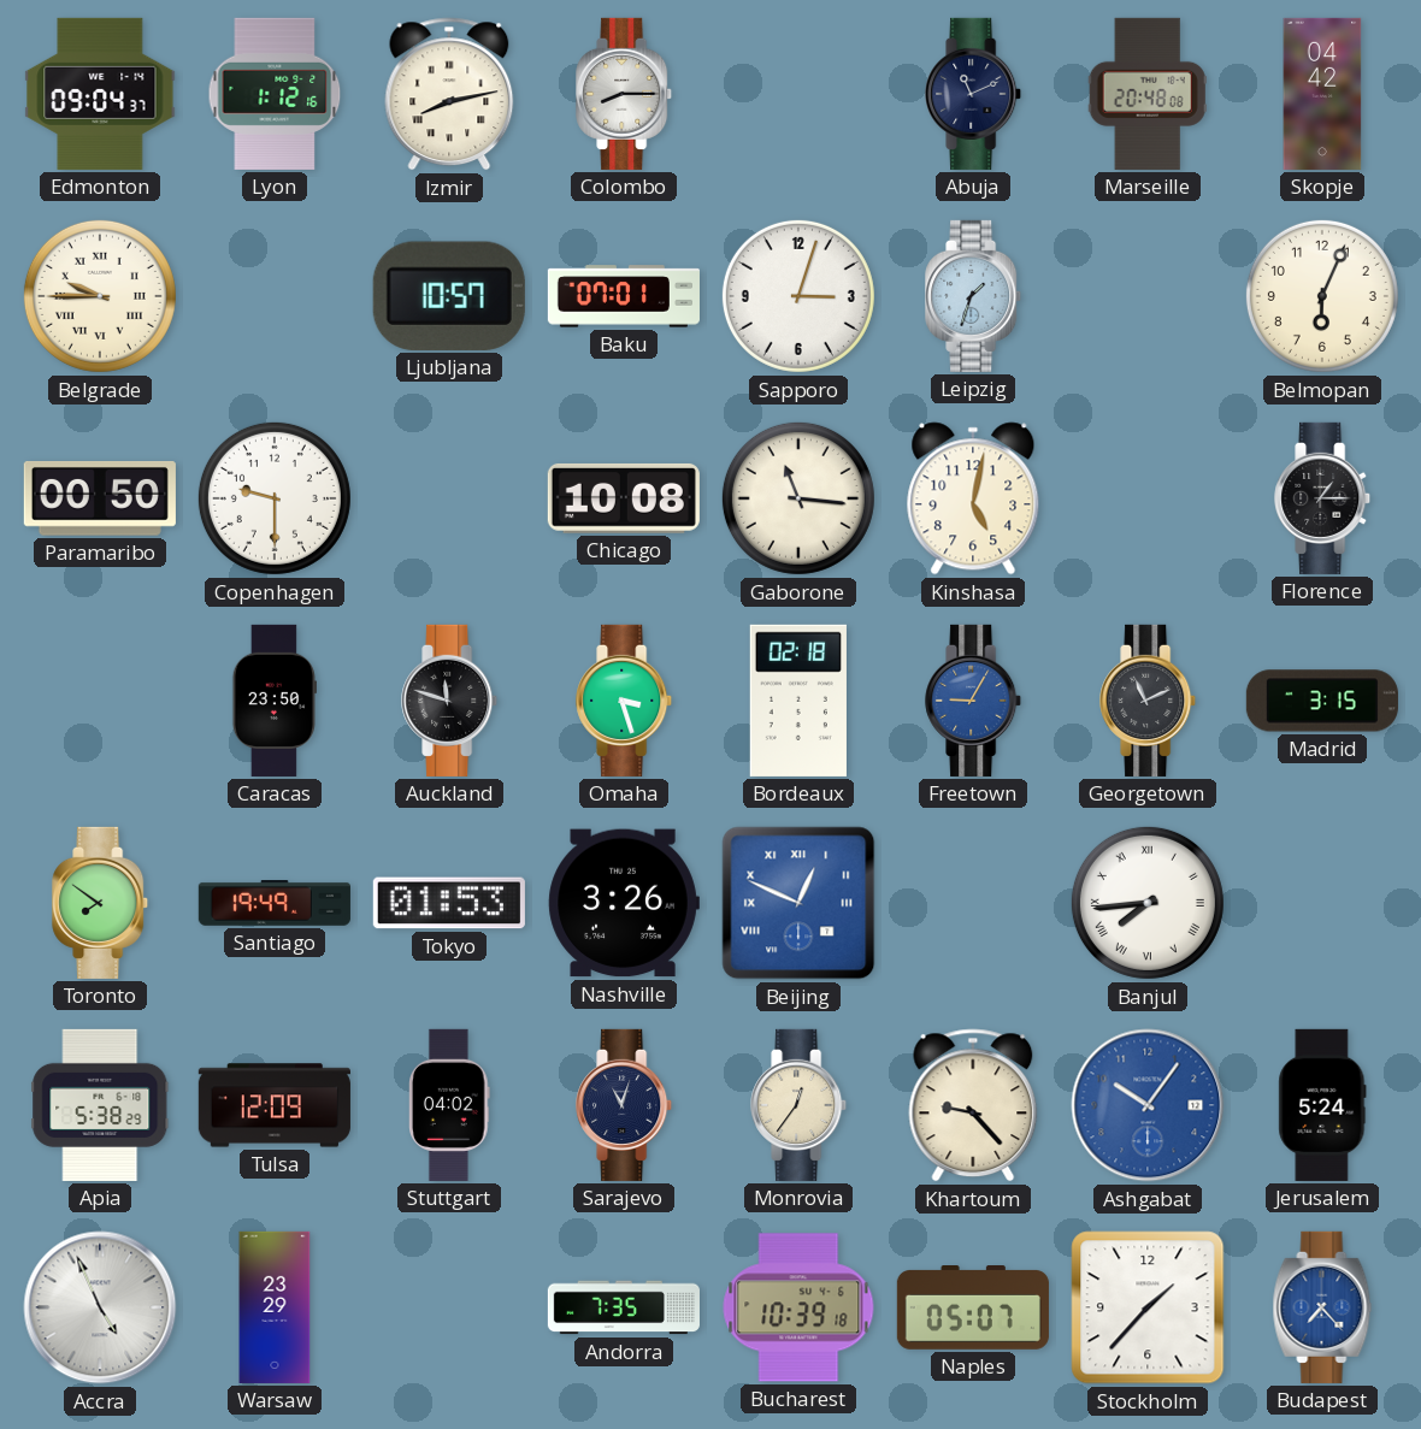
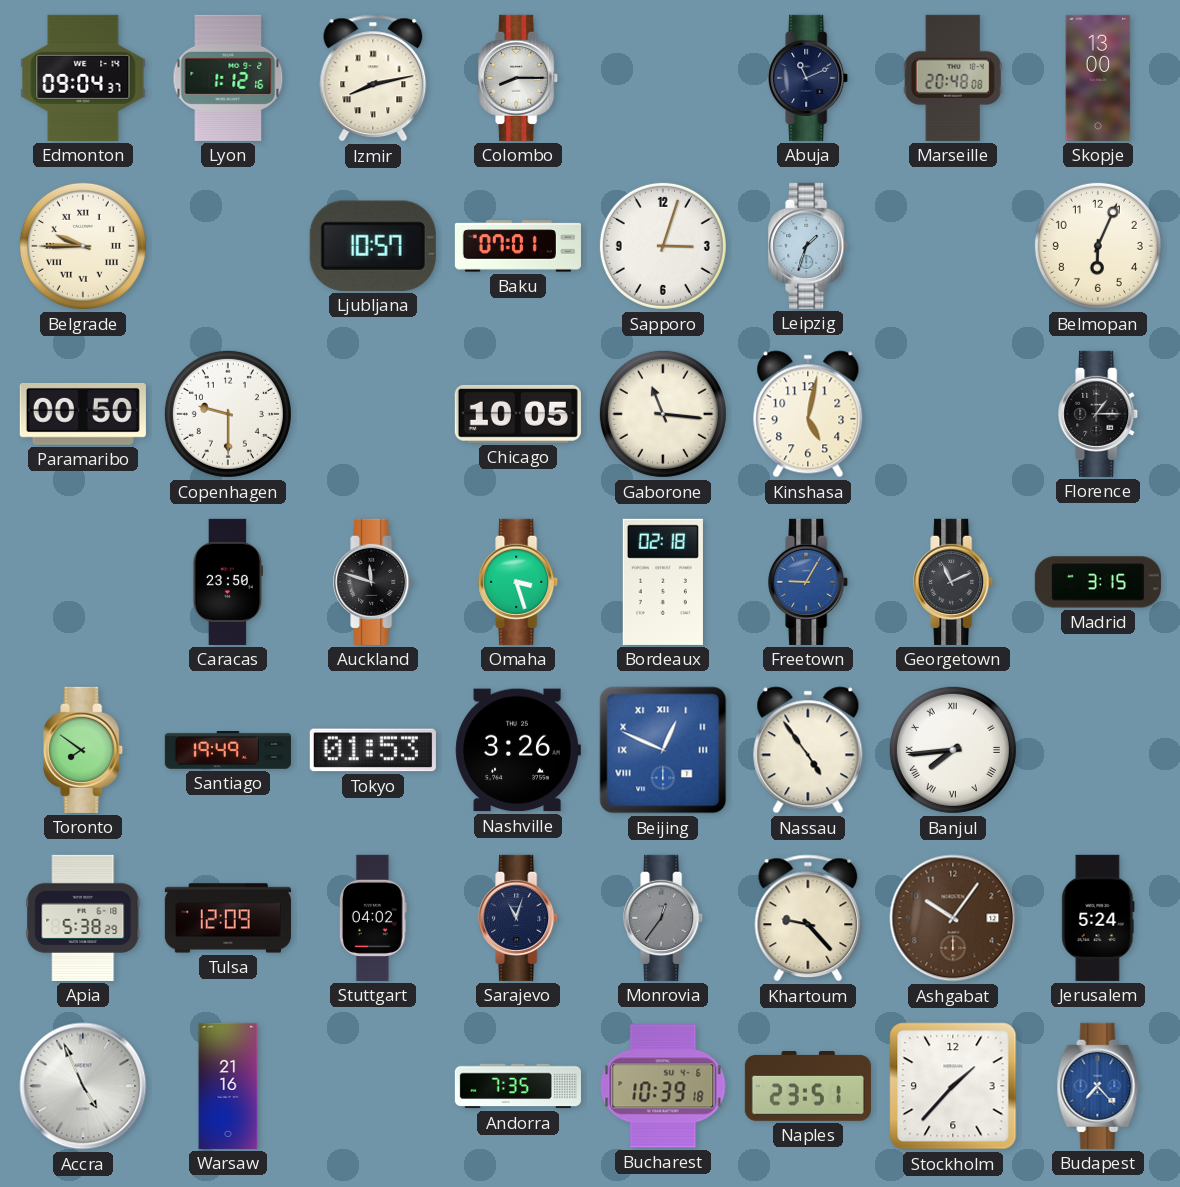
Skopje: 04:42 -> 13:00
Chicago: 10:08 -> 10:05
Nassau: none -> 4:54
Monrovia dial: cream -> grey
Ashgabat dial: blue -> brown
Warsaw: 23:29 -> 21:16
Naples: 05:07 -> 23:51
